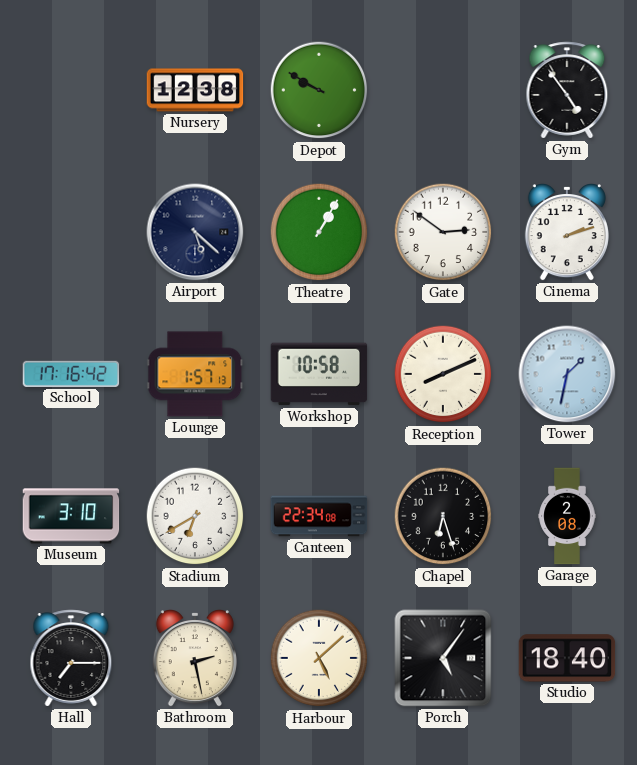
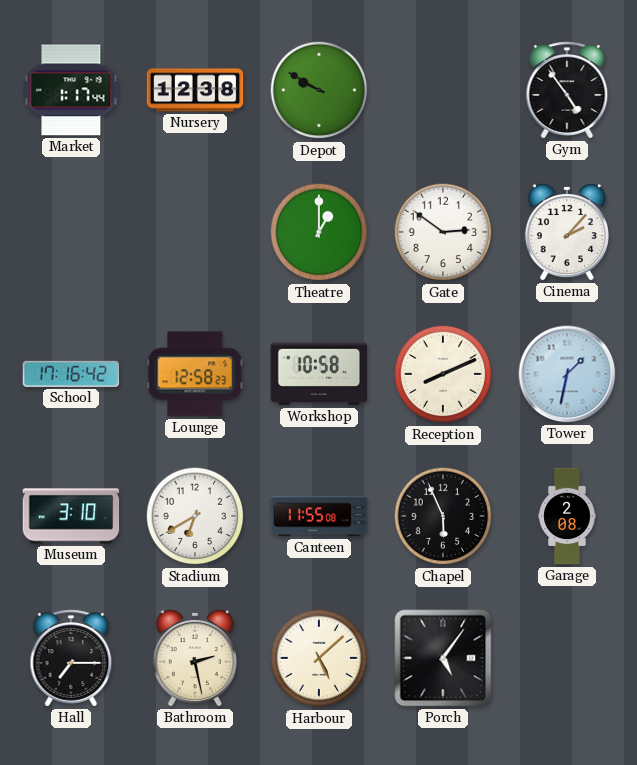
Market: none -> 1:17
Airport: 5:22 -> none
Theatre: 1:05 -> 1:00
Cinema: 2:12 -> 2:07
Lounge: 1:57 -> 12:58
Canteen: 22:34 -> 11:55
Chapel: 6:27 -> 5:56
Studio: 18:40 -> none
